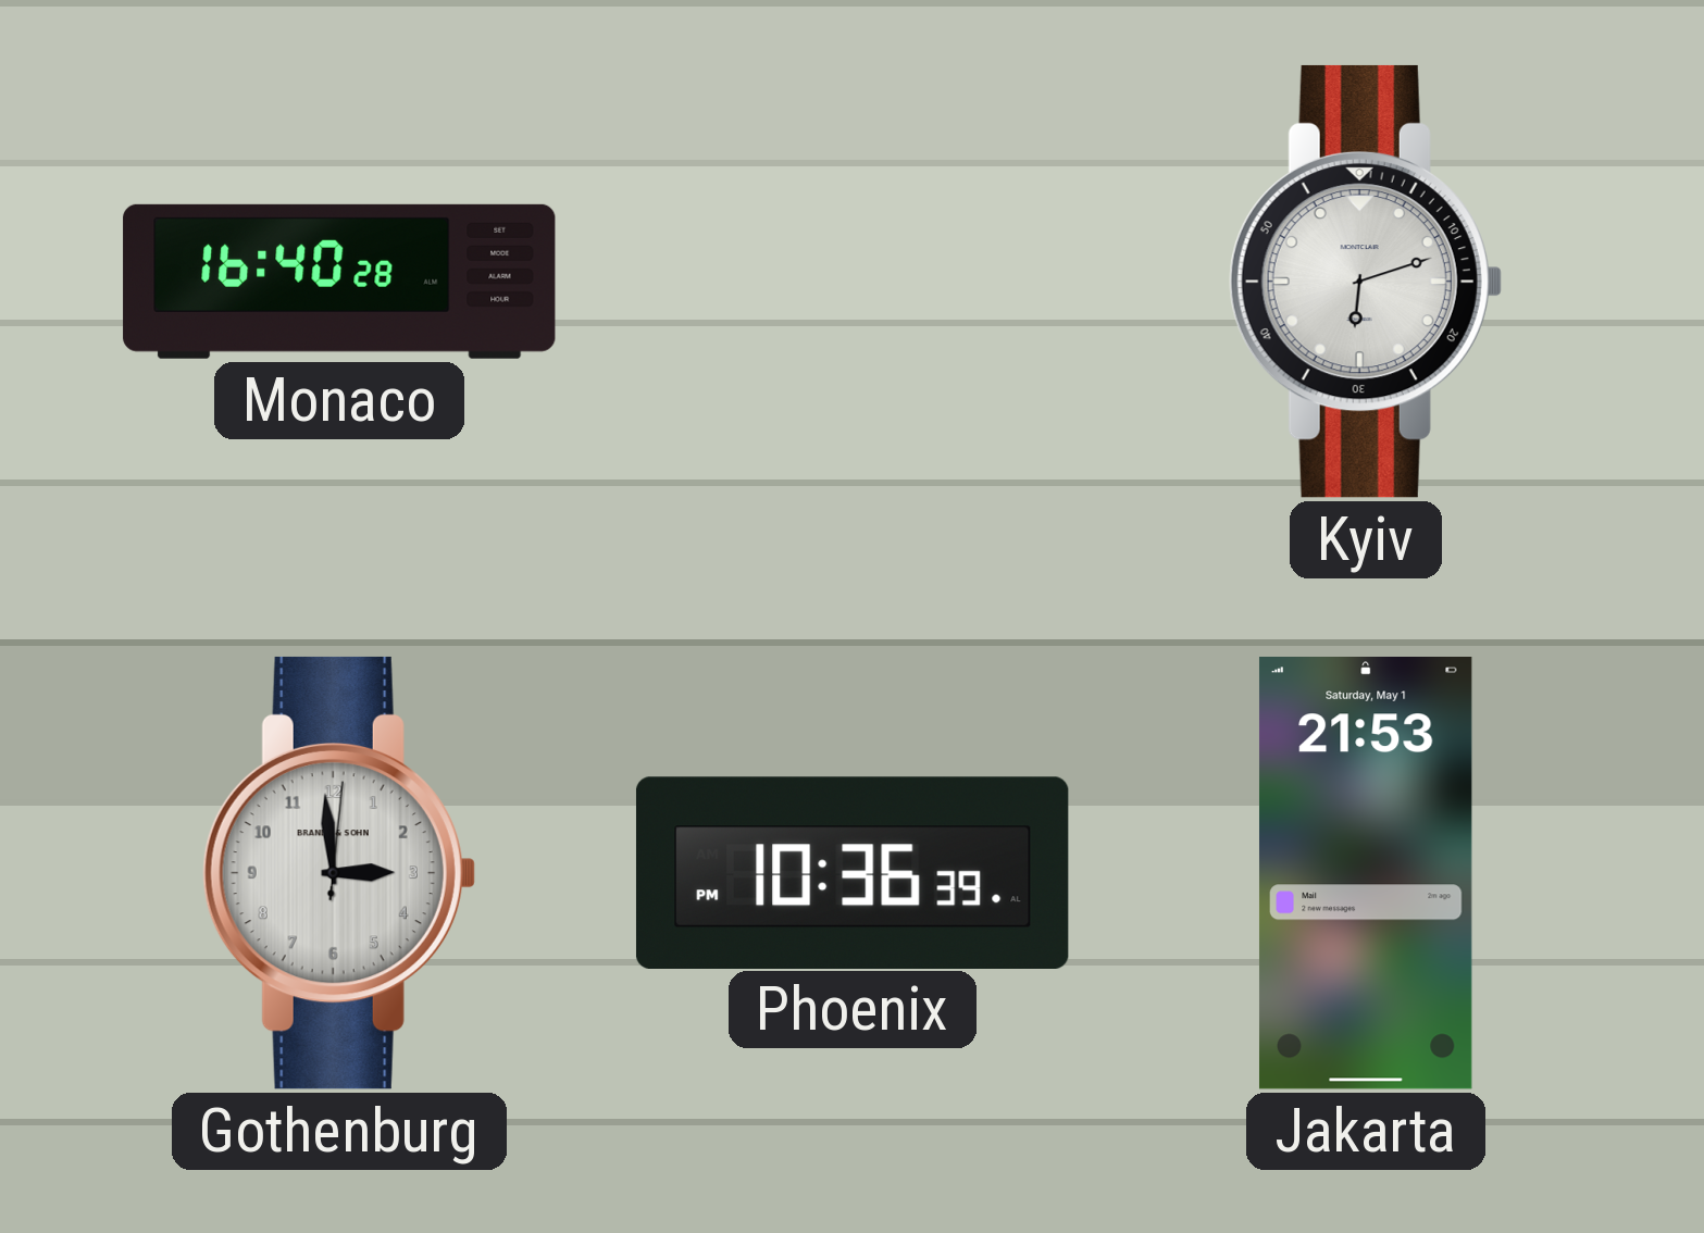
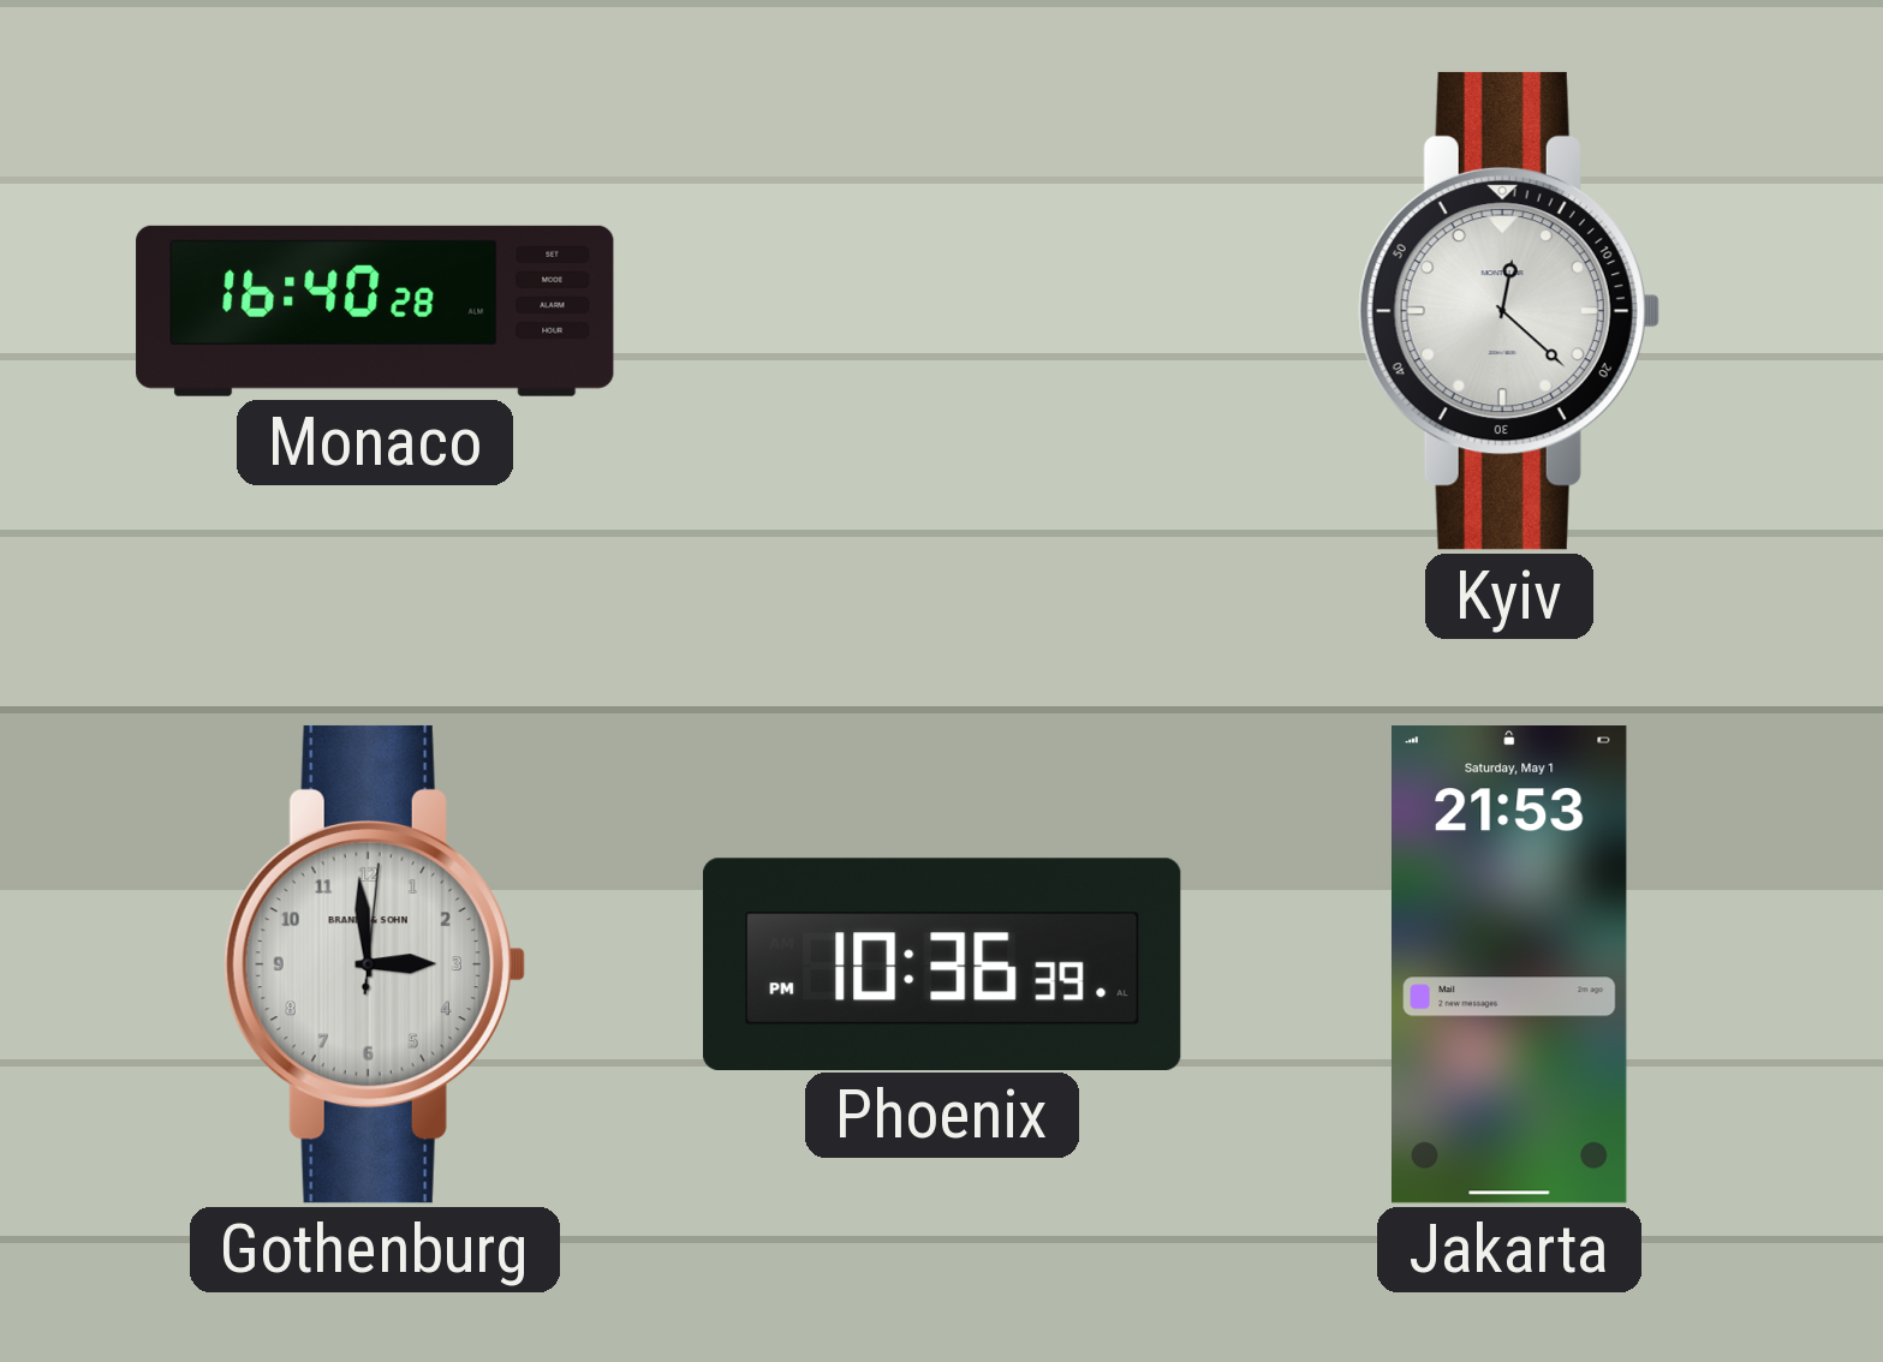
Kyiv: 6:12 -> 12:22
